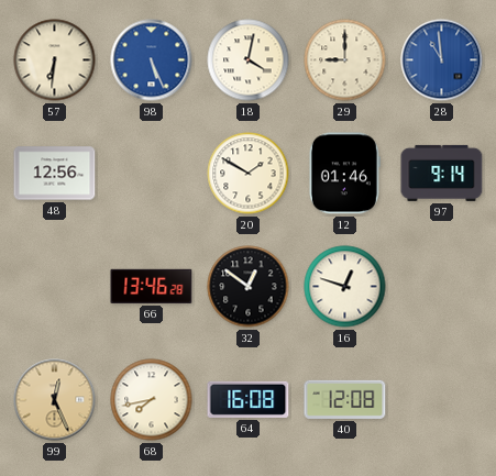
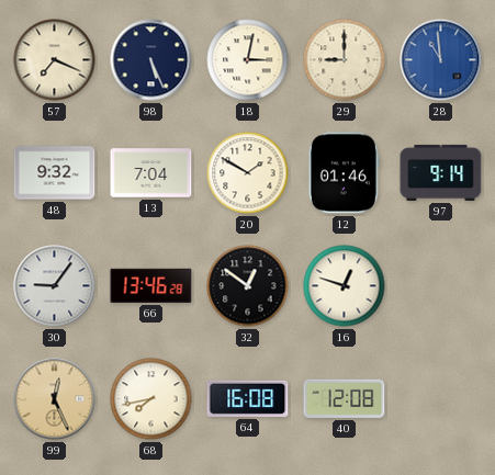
57: 6:31 -> 7:19
98 dial: blue -> navy
18: 4:02 -> 3:02
48: 12:56 -> 9:32
13: none -> 7:04
30: none -> 9:06
